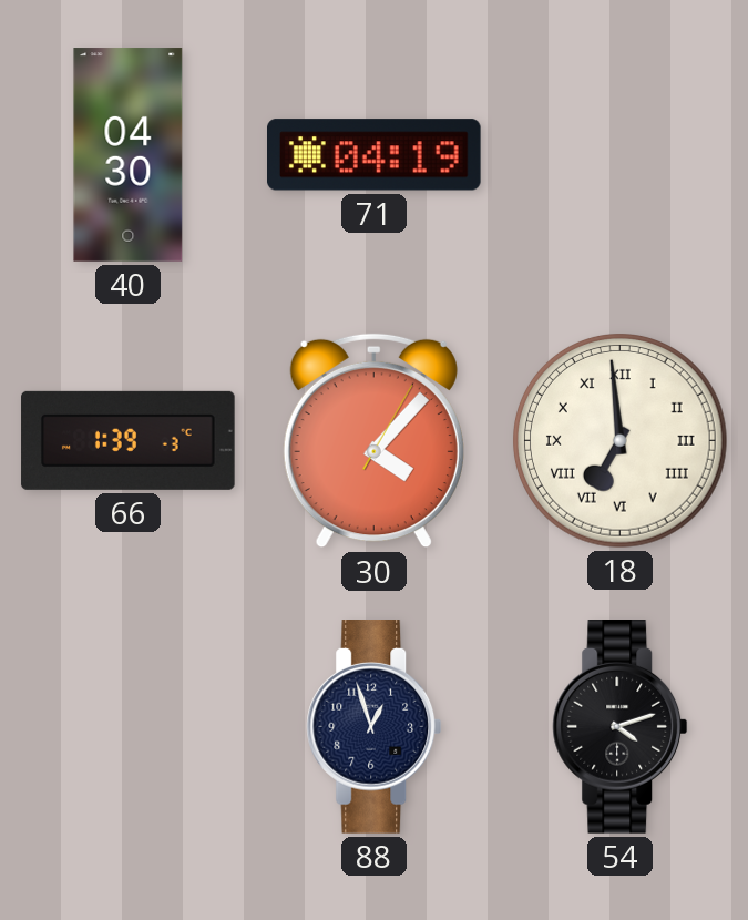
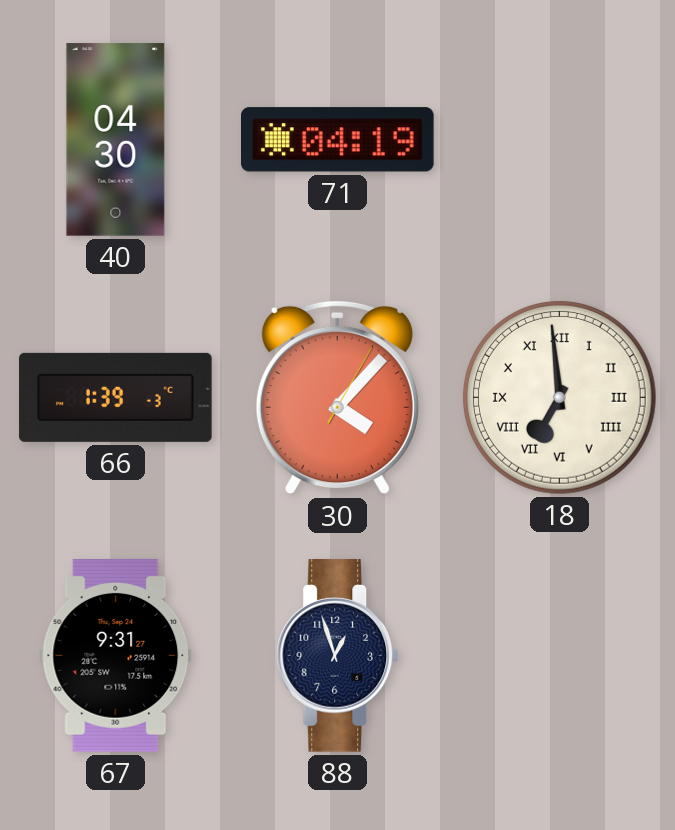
67: none -> 9:31
54: 4:12 -> none
